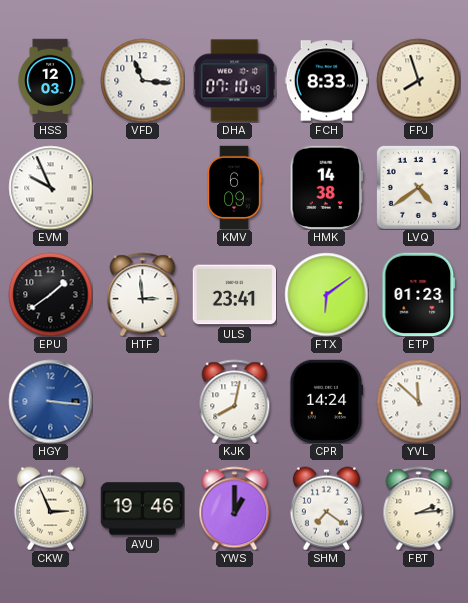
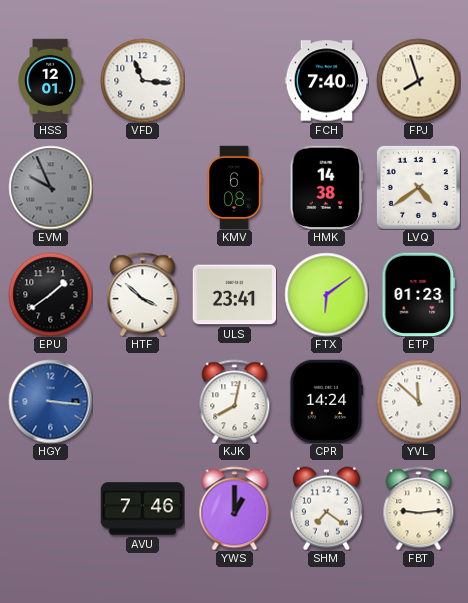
HSS: 12:03 -> 12:01
DHA: 07:10 -> none
FCH: 8:33 -> 7:40
EVM dial: white -> grey
KMV: 6:09 -> 6:08
HTF: 2:59 -> 3:52
CKW: 2:56 -> none
AVU: 19:46 -> 7:46
FBT: 2:14 -> 9:14
